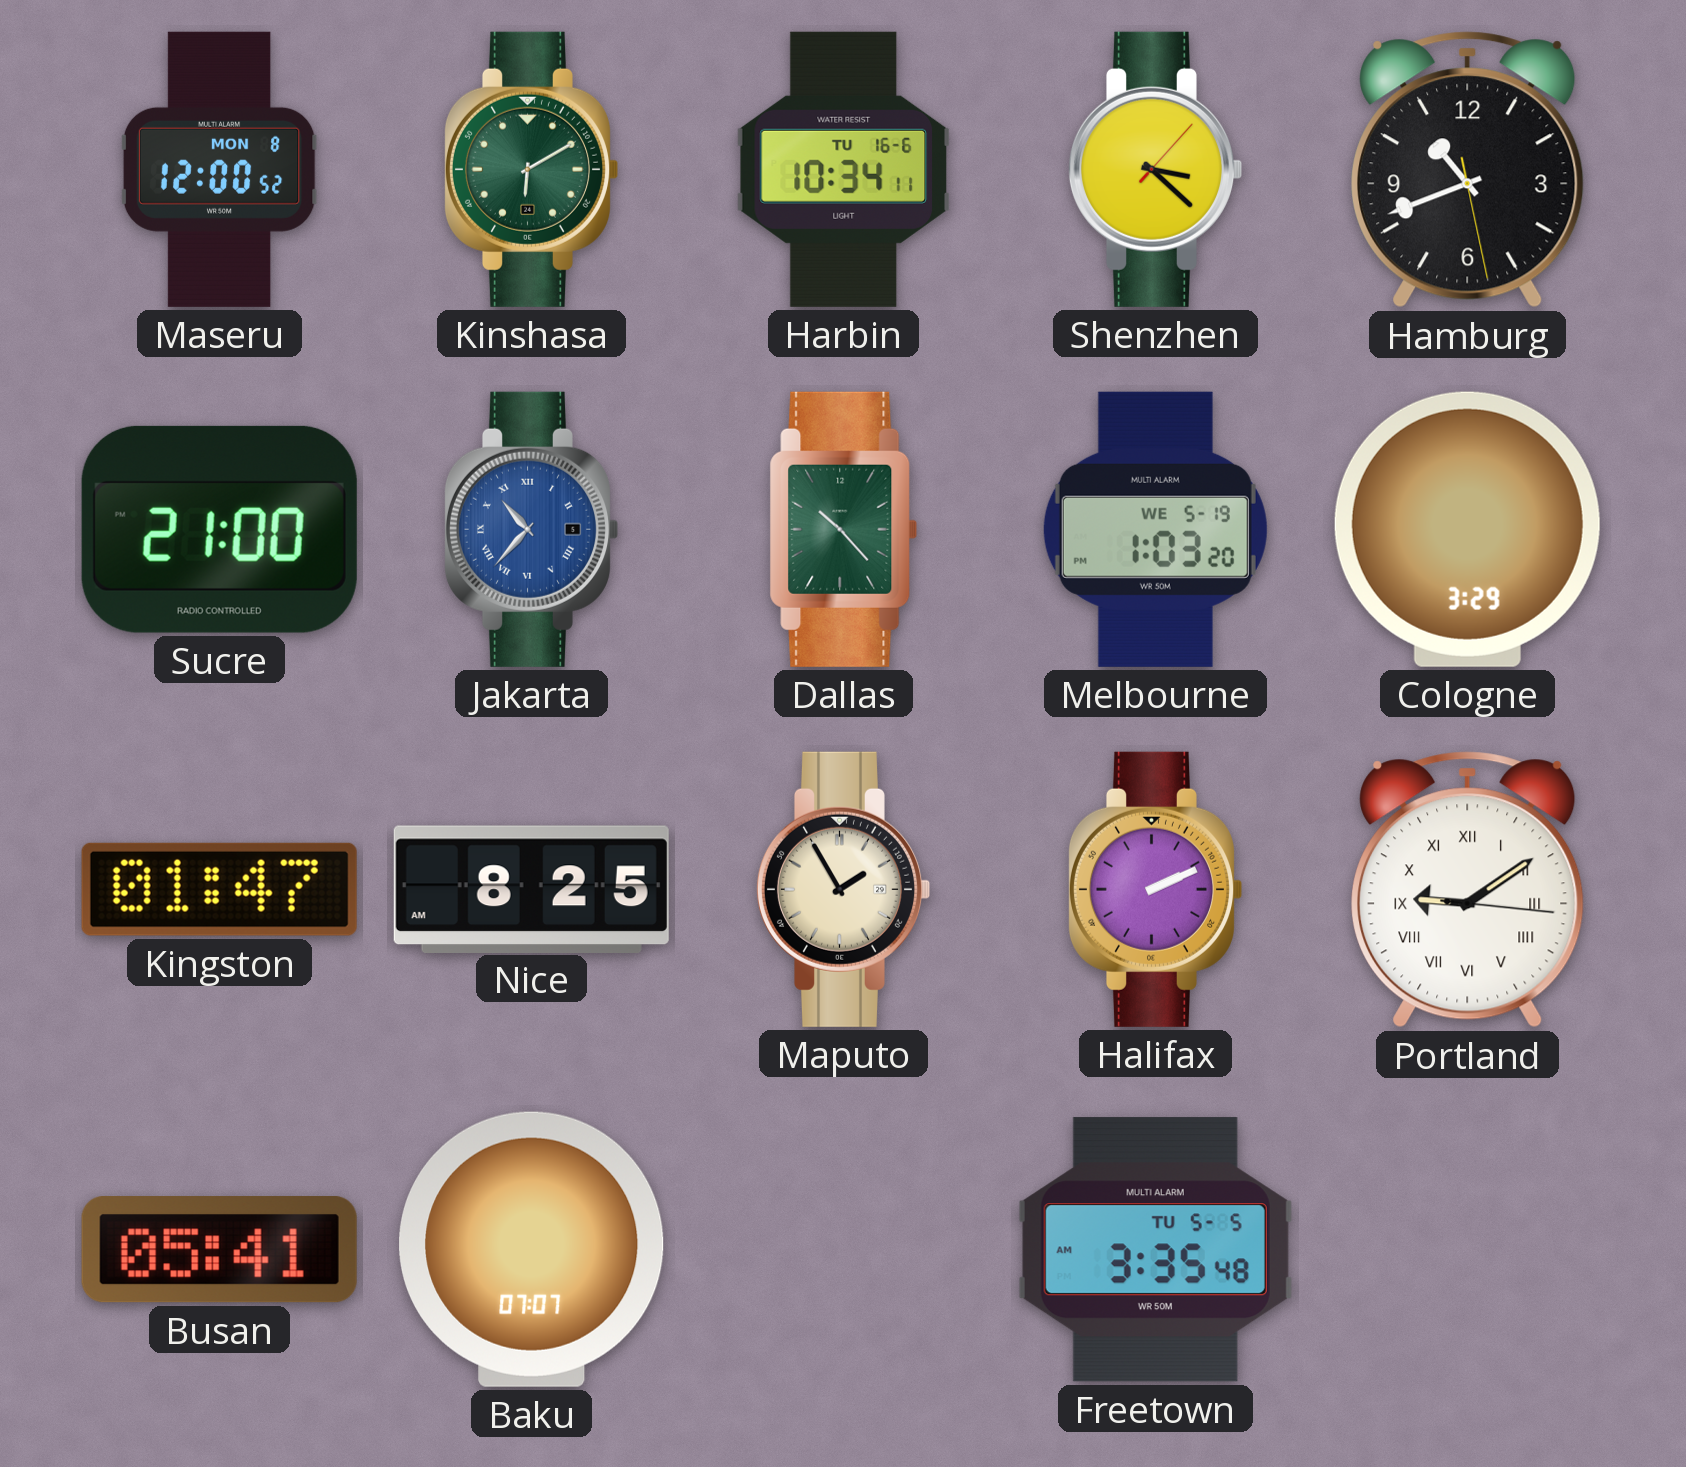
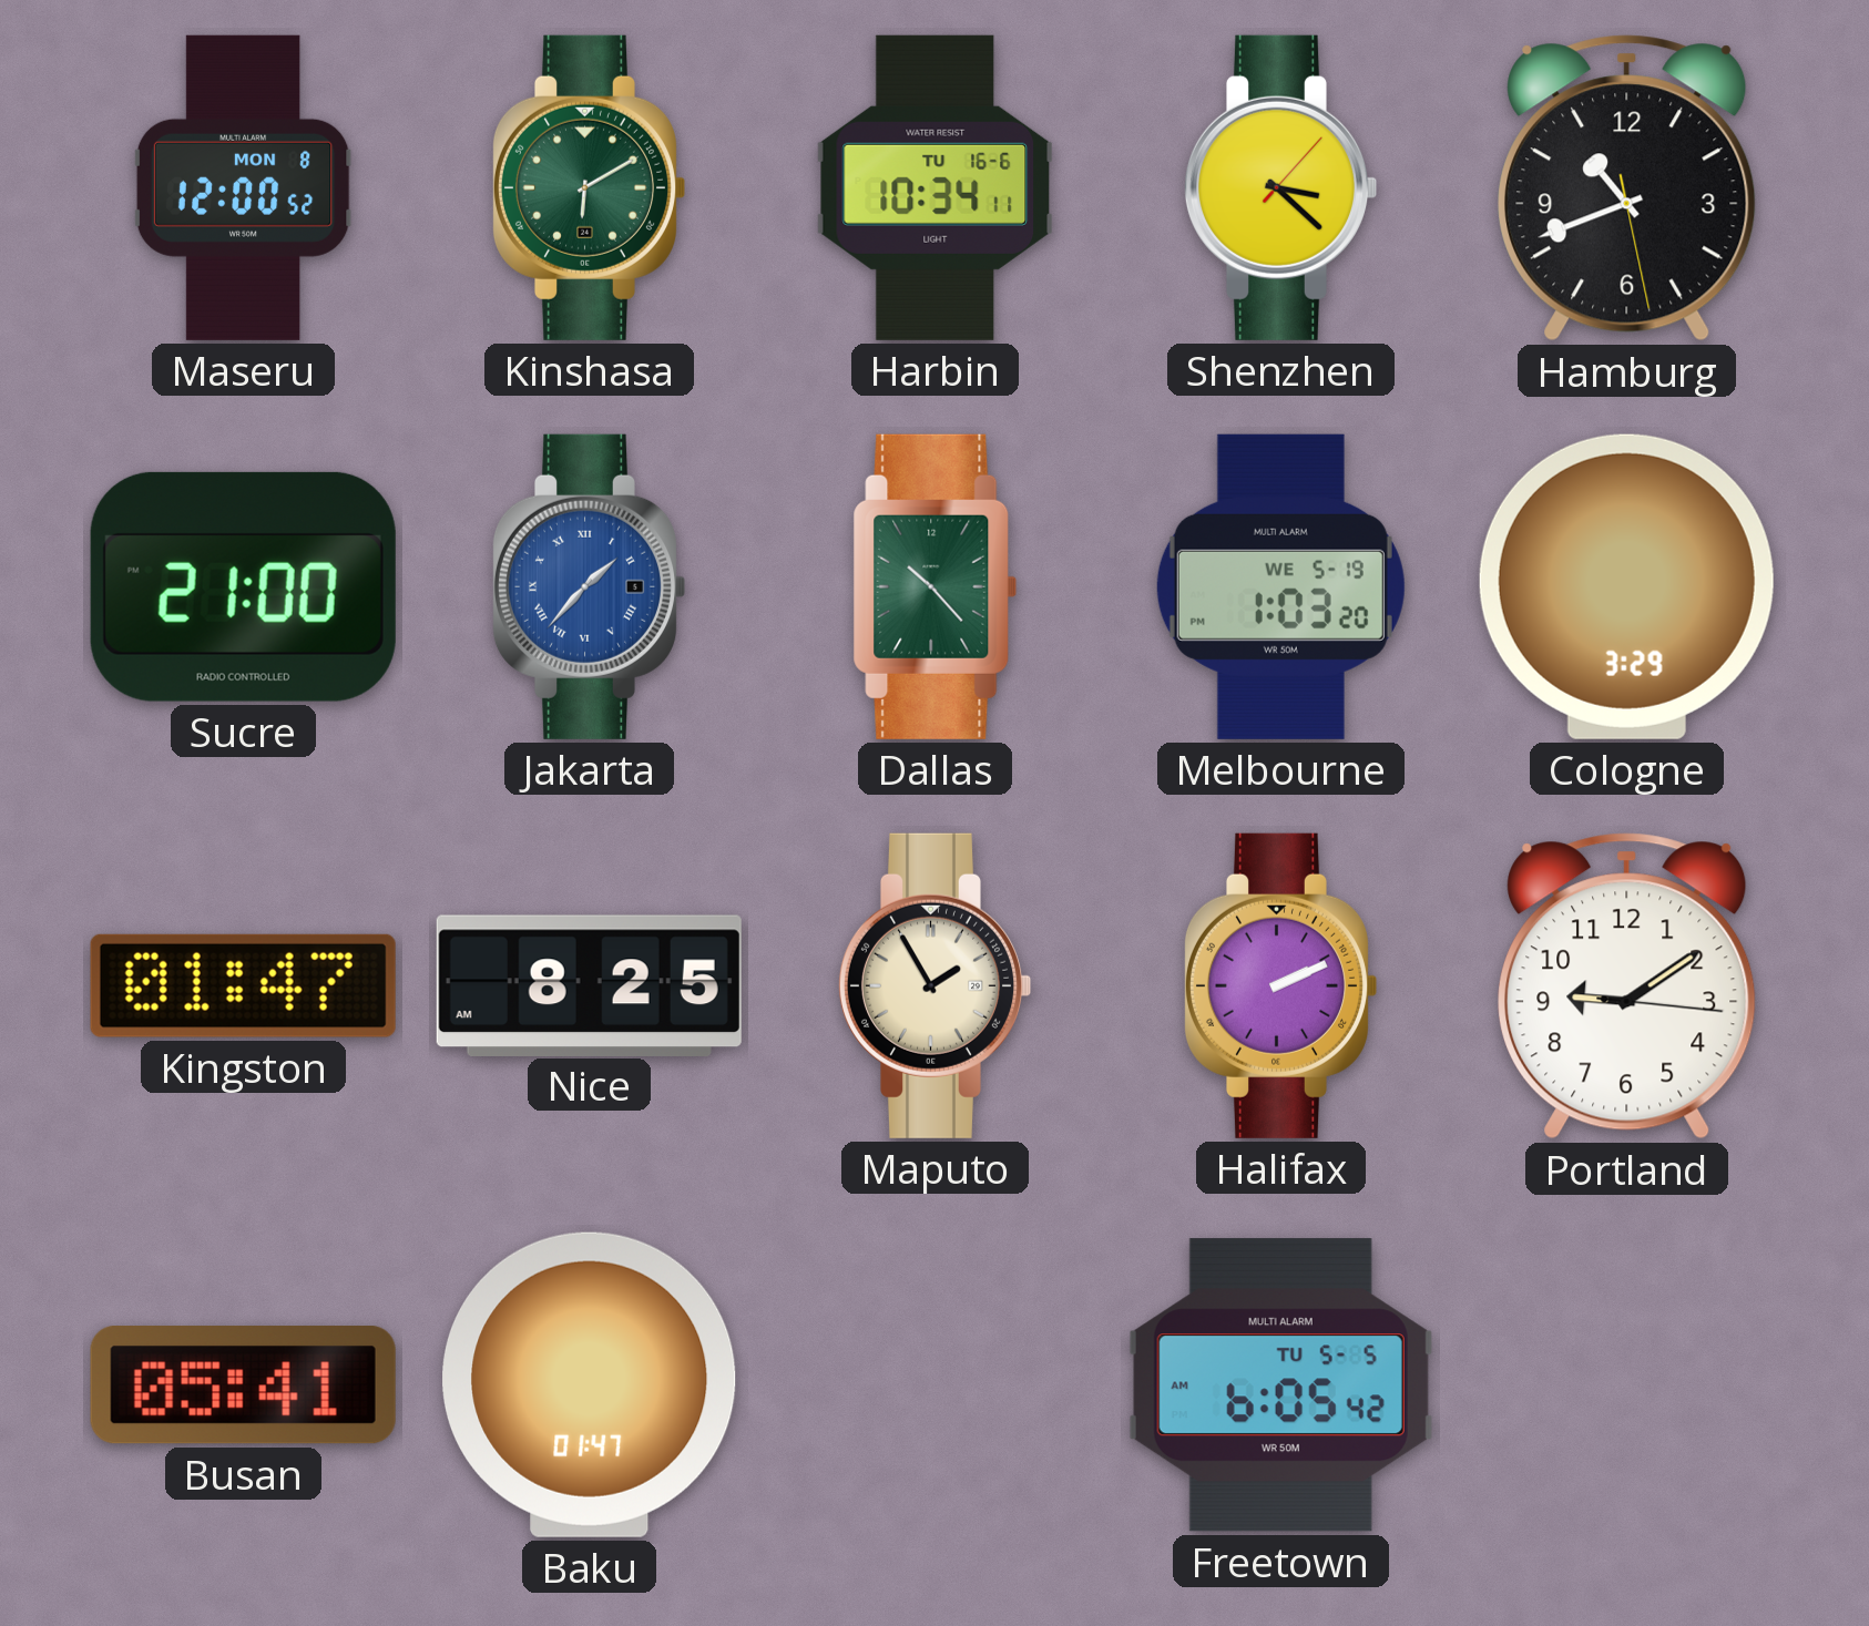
Jakarta: 10:37 -> 1:37
Portland numerals: Roman -> Arabic
Baku: 07:07 -> 01:47
Freetown: 3:35 -> 6:05
